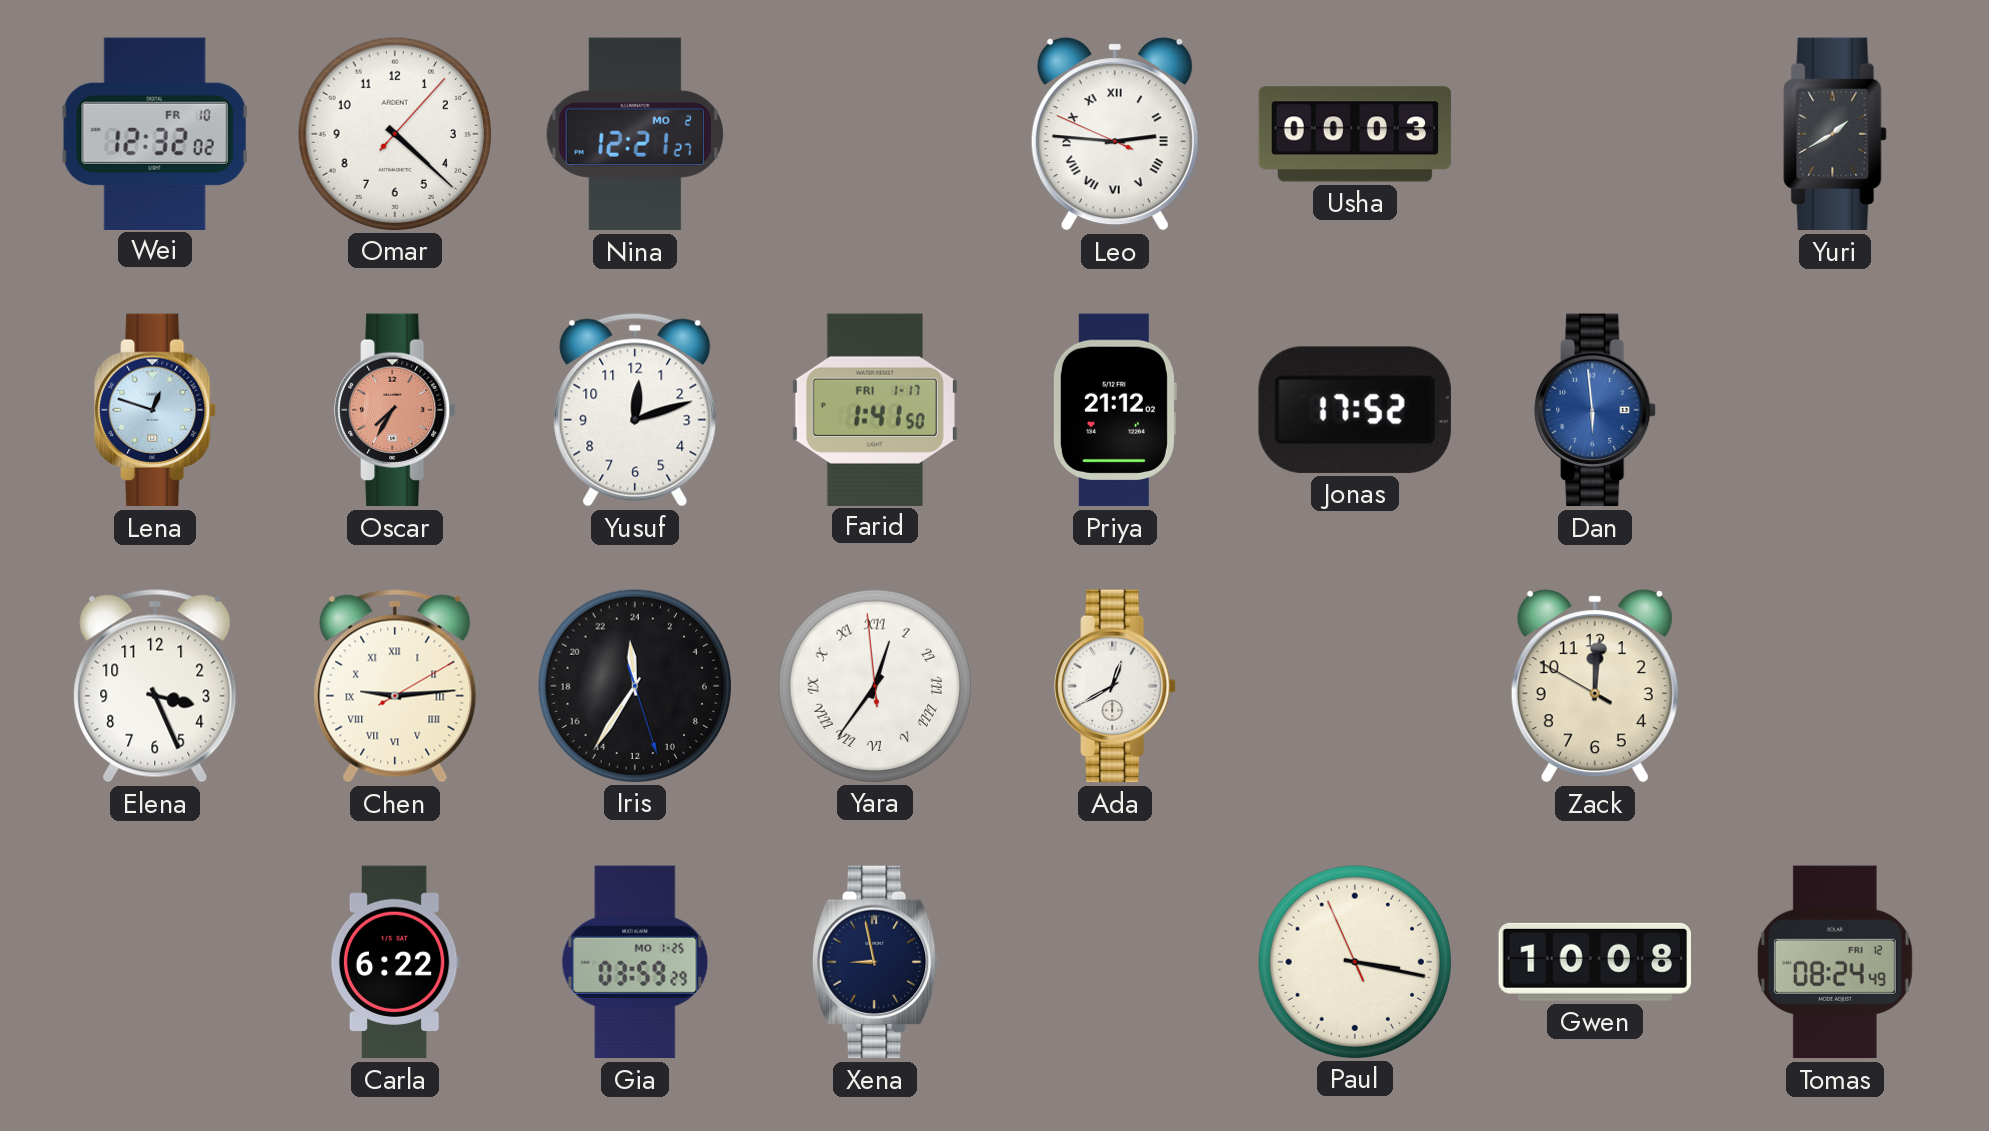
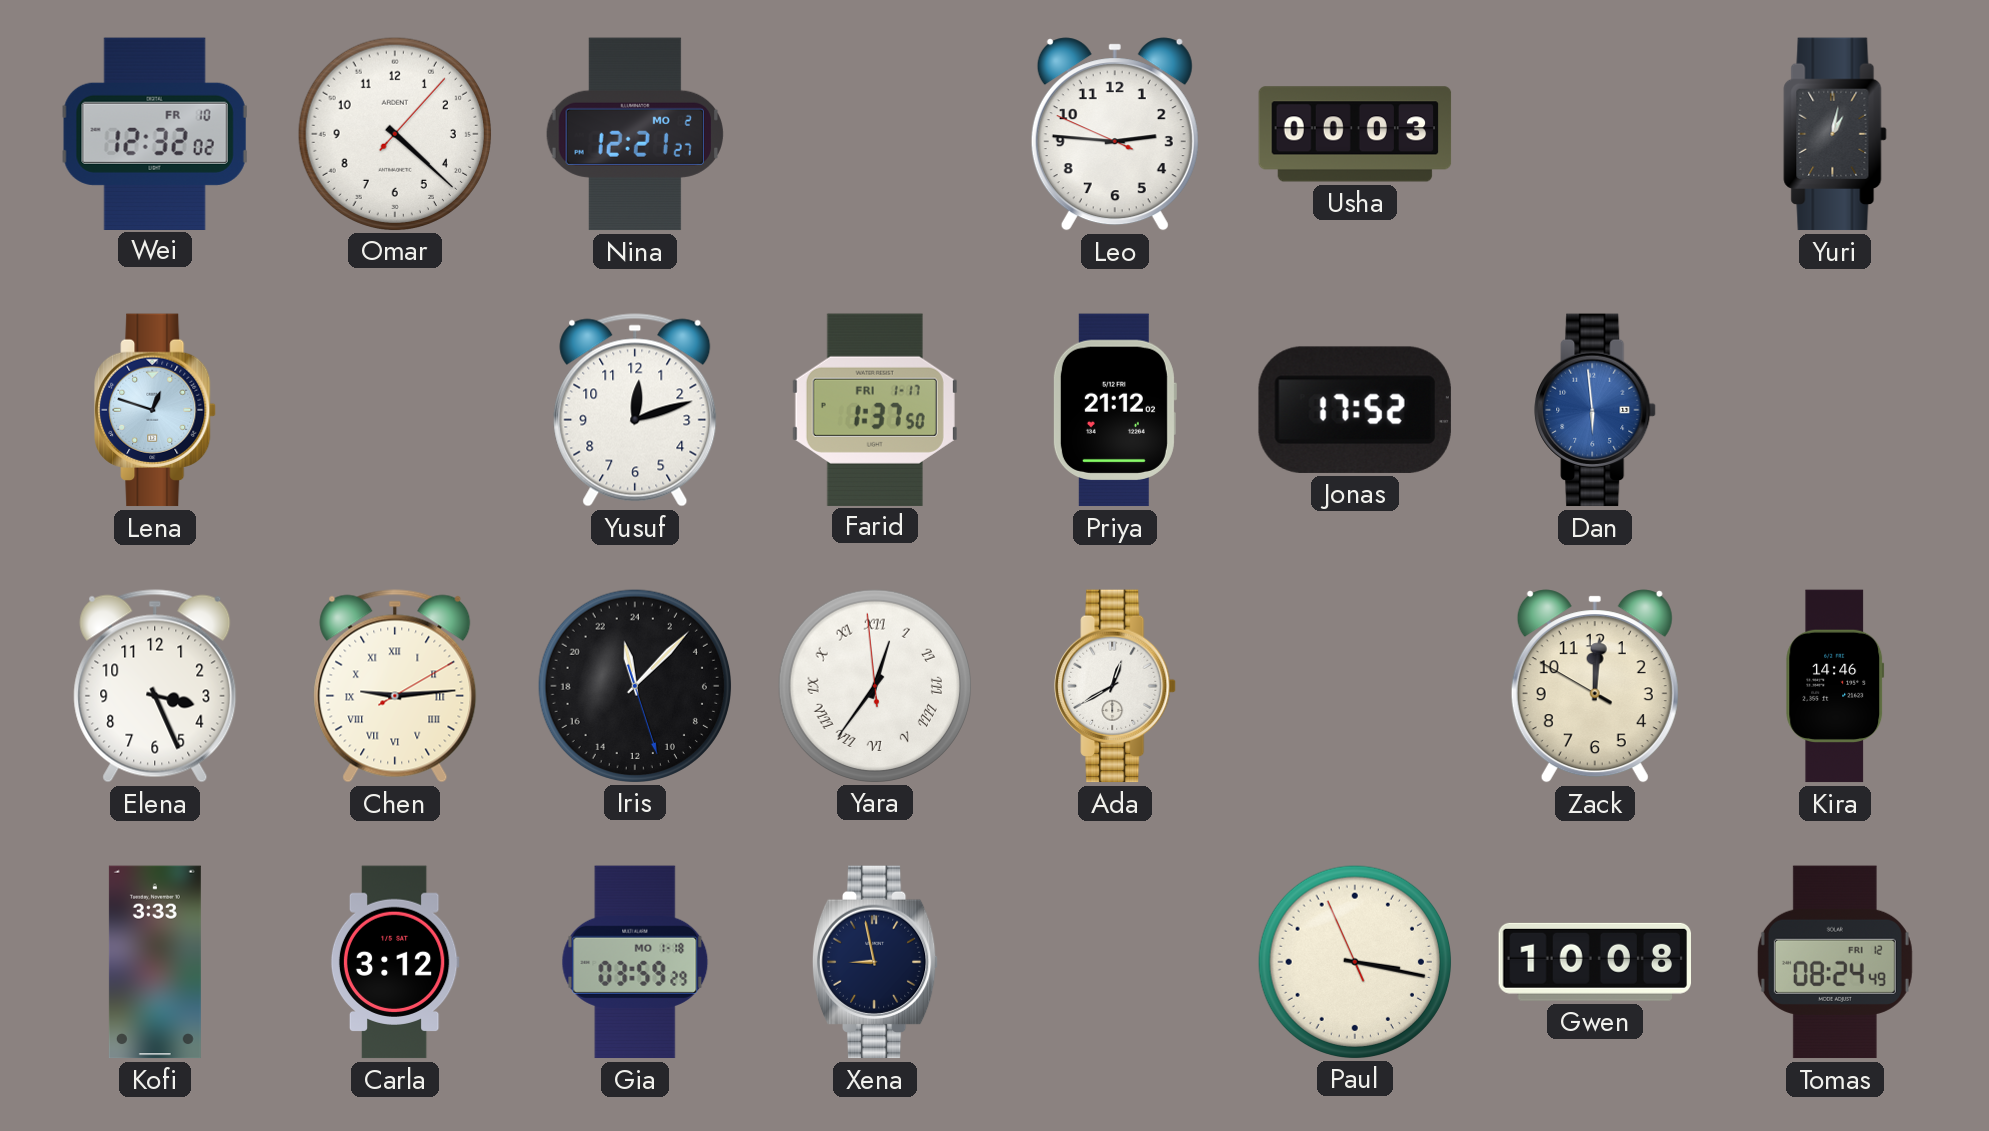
Leo numerals: Roman -> Arabic
Yuri: 1:40 -> 1:02
Oscar: 7:35 -> none
Farid: 1:41 -> 1:37
Iris: 23:35 -> 23:07
Kira: none -> 14:46
Kofi: none -> 3:33
Carla: 6:22 -> 3:12
Gia date: MO 1-25 -> MO 1-18
